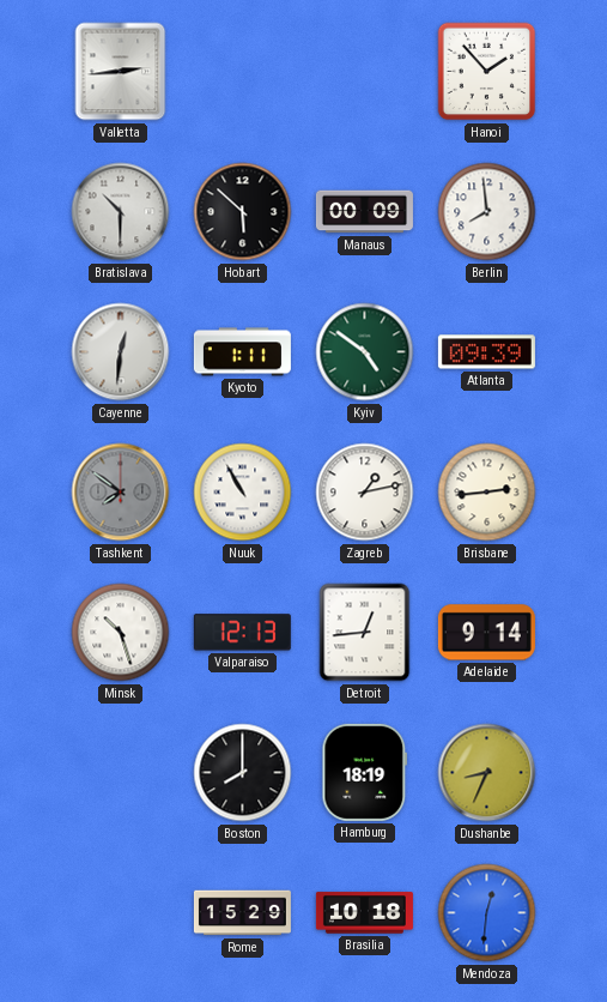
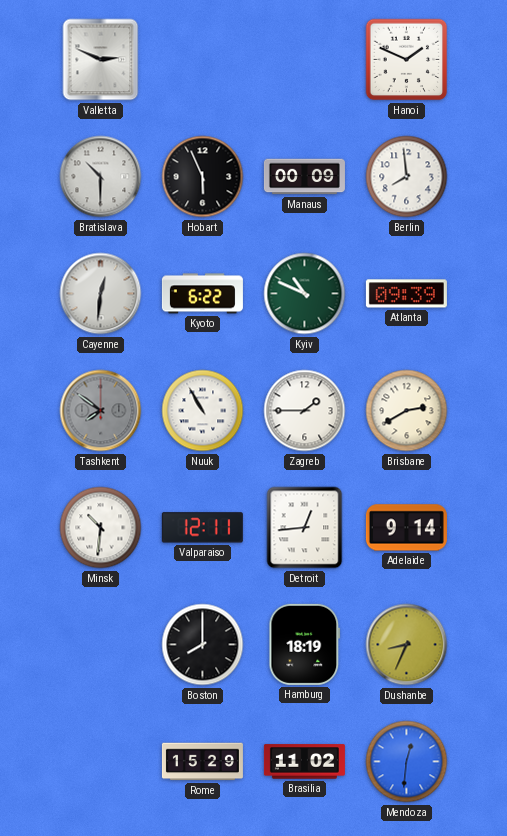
Valletta: 2:44 -> 2:49
Hanoi: 1:53 -> 1:49
Hobart: 5:52 -> 5:56
Kyoto: 1:11 -> 6:22
Kyiv: 4:51 -> 10:49
Zagreb: 1:13 -> 1:45
Brisbane: 2:44 -> 2:40
Minsk: 10:27 -> 10:31
Valparaiso: 12:13 -> 12:11
Brasilia: 10:18 -> 11:02
